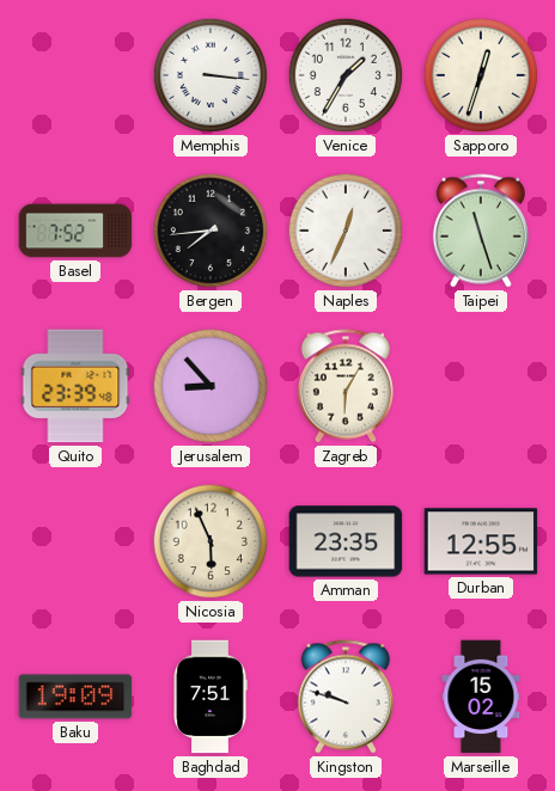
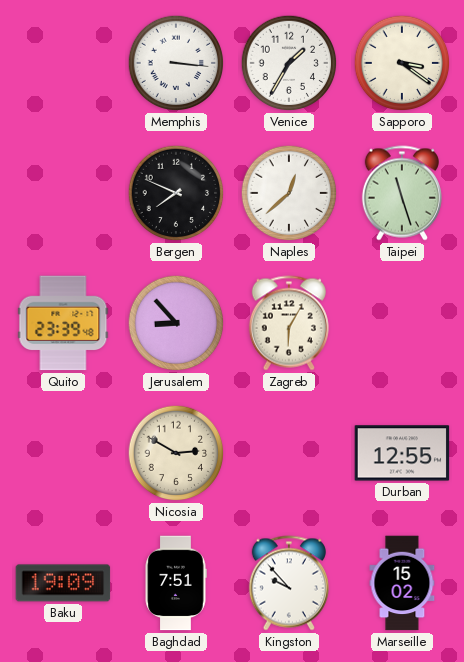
Sapporo: 12:33 -> 3:21
Basel: 7:52 -> none
Bergen: 7:44 -> 7:49
Naples: 12:34 -> 12:38
Nicosia: 5:56 -> 2:50
Amman: 23:35 -> none
Kingston: 9:48 -> 9:53
